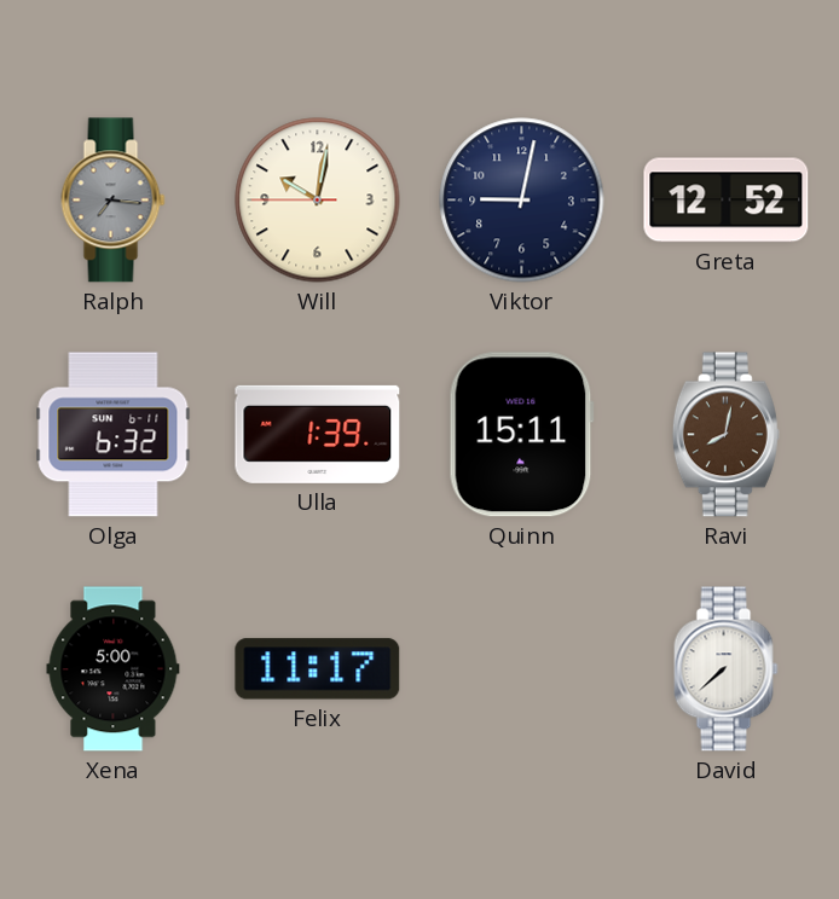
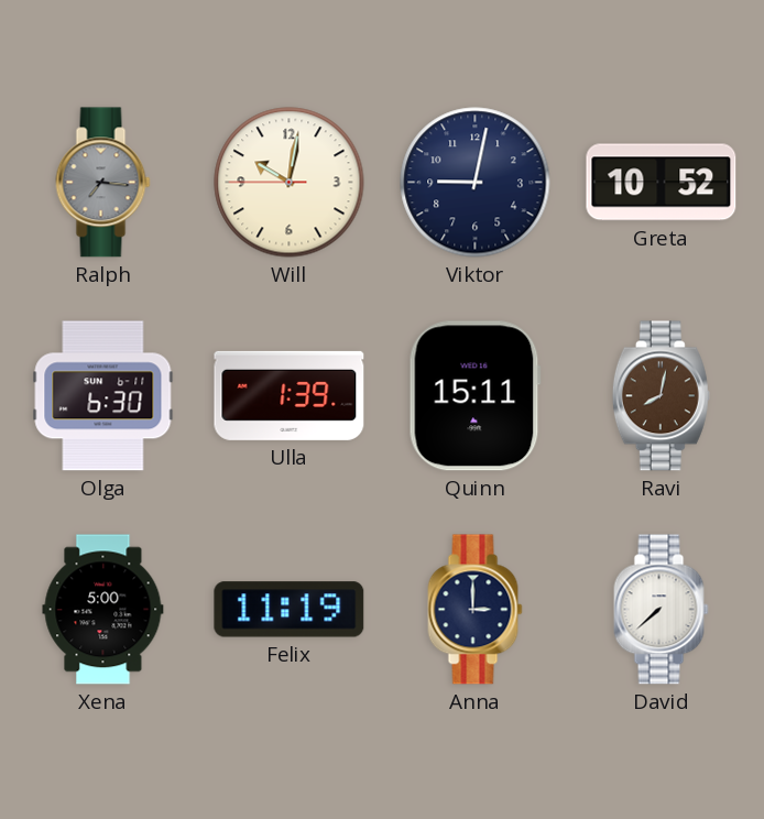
Greta: 12:52 -> 10:52
Olga: 6:32 -> 6:30
Felix: 11:17 -> 11:19
Anna: none -> 3:00
